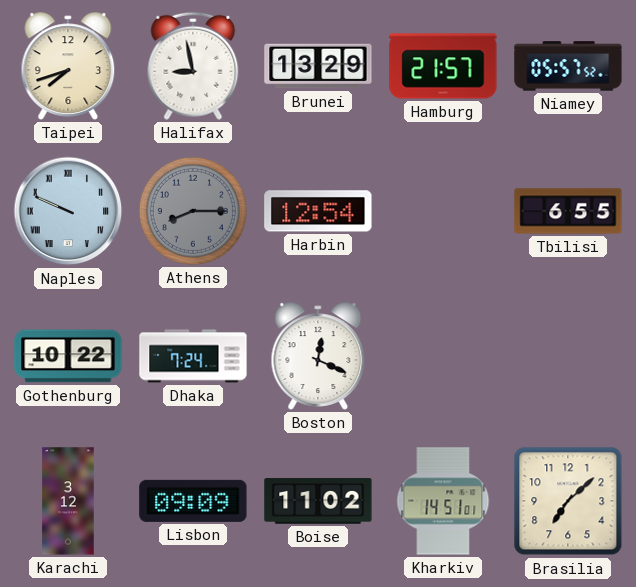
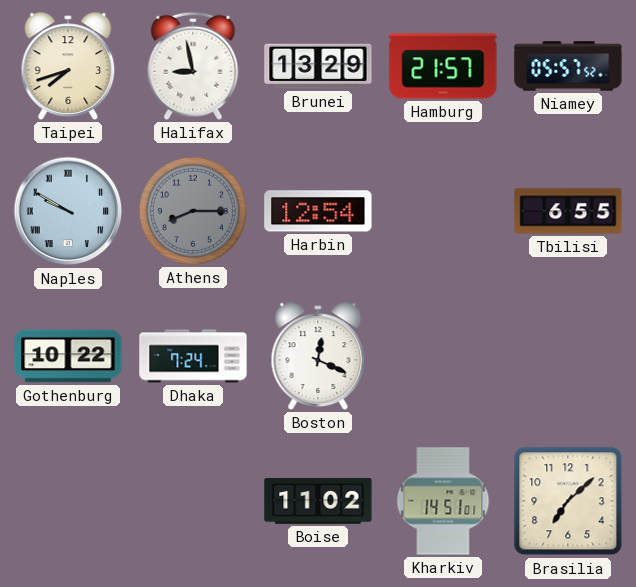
Naples: 9:49 -> 9:50
Karachi: 3:12 -> none
Lisbon: 09:09 -> none
